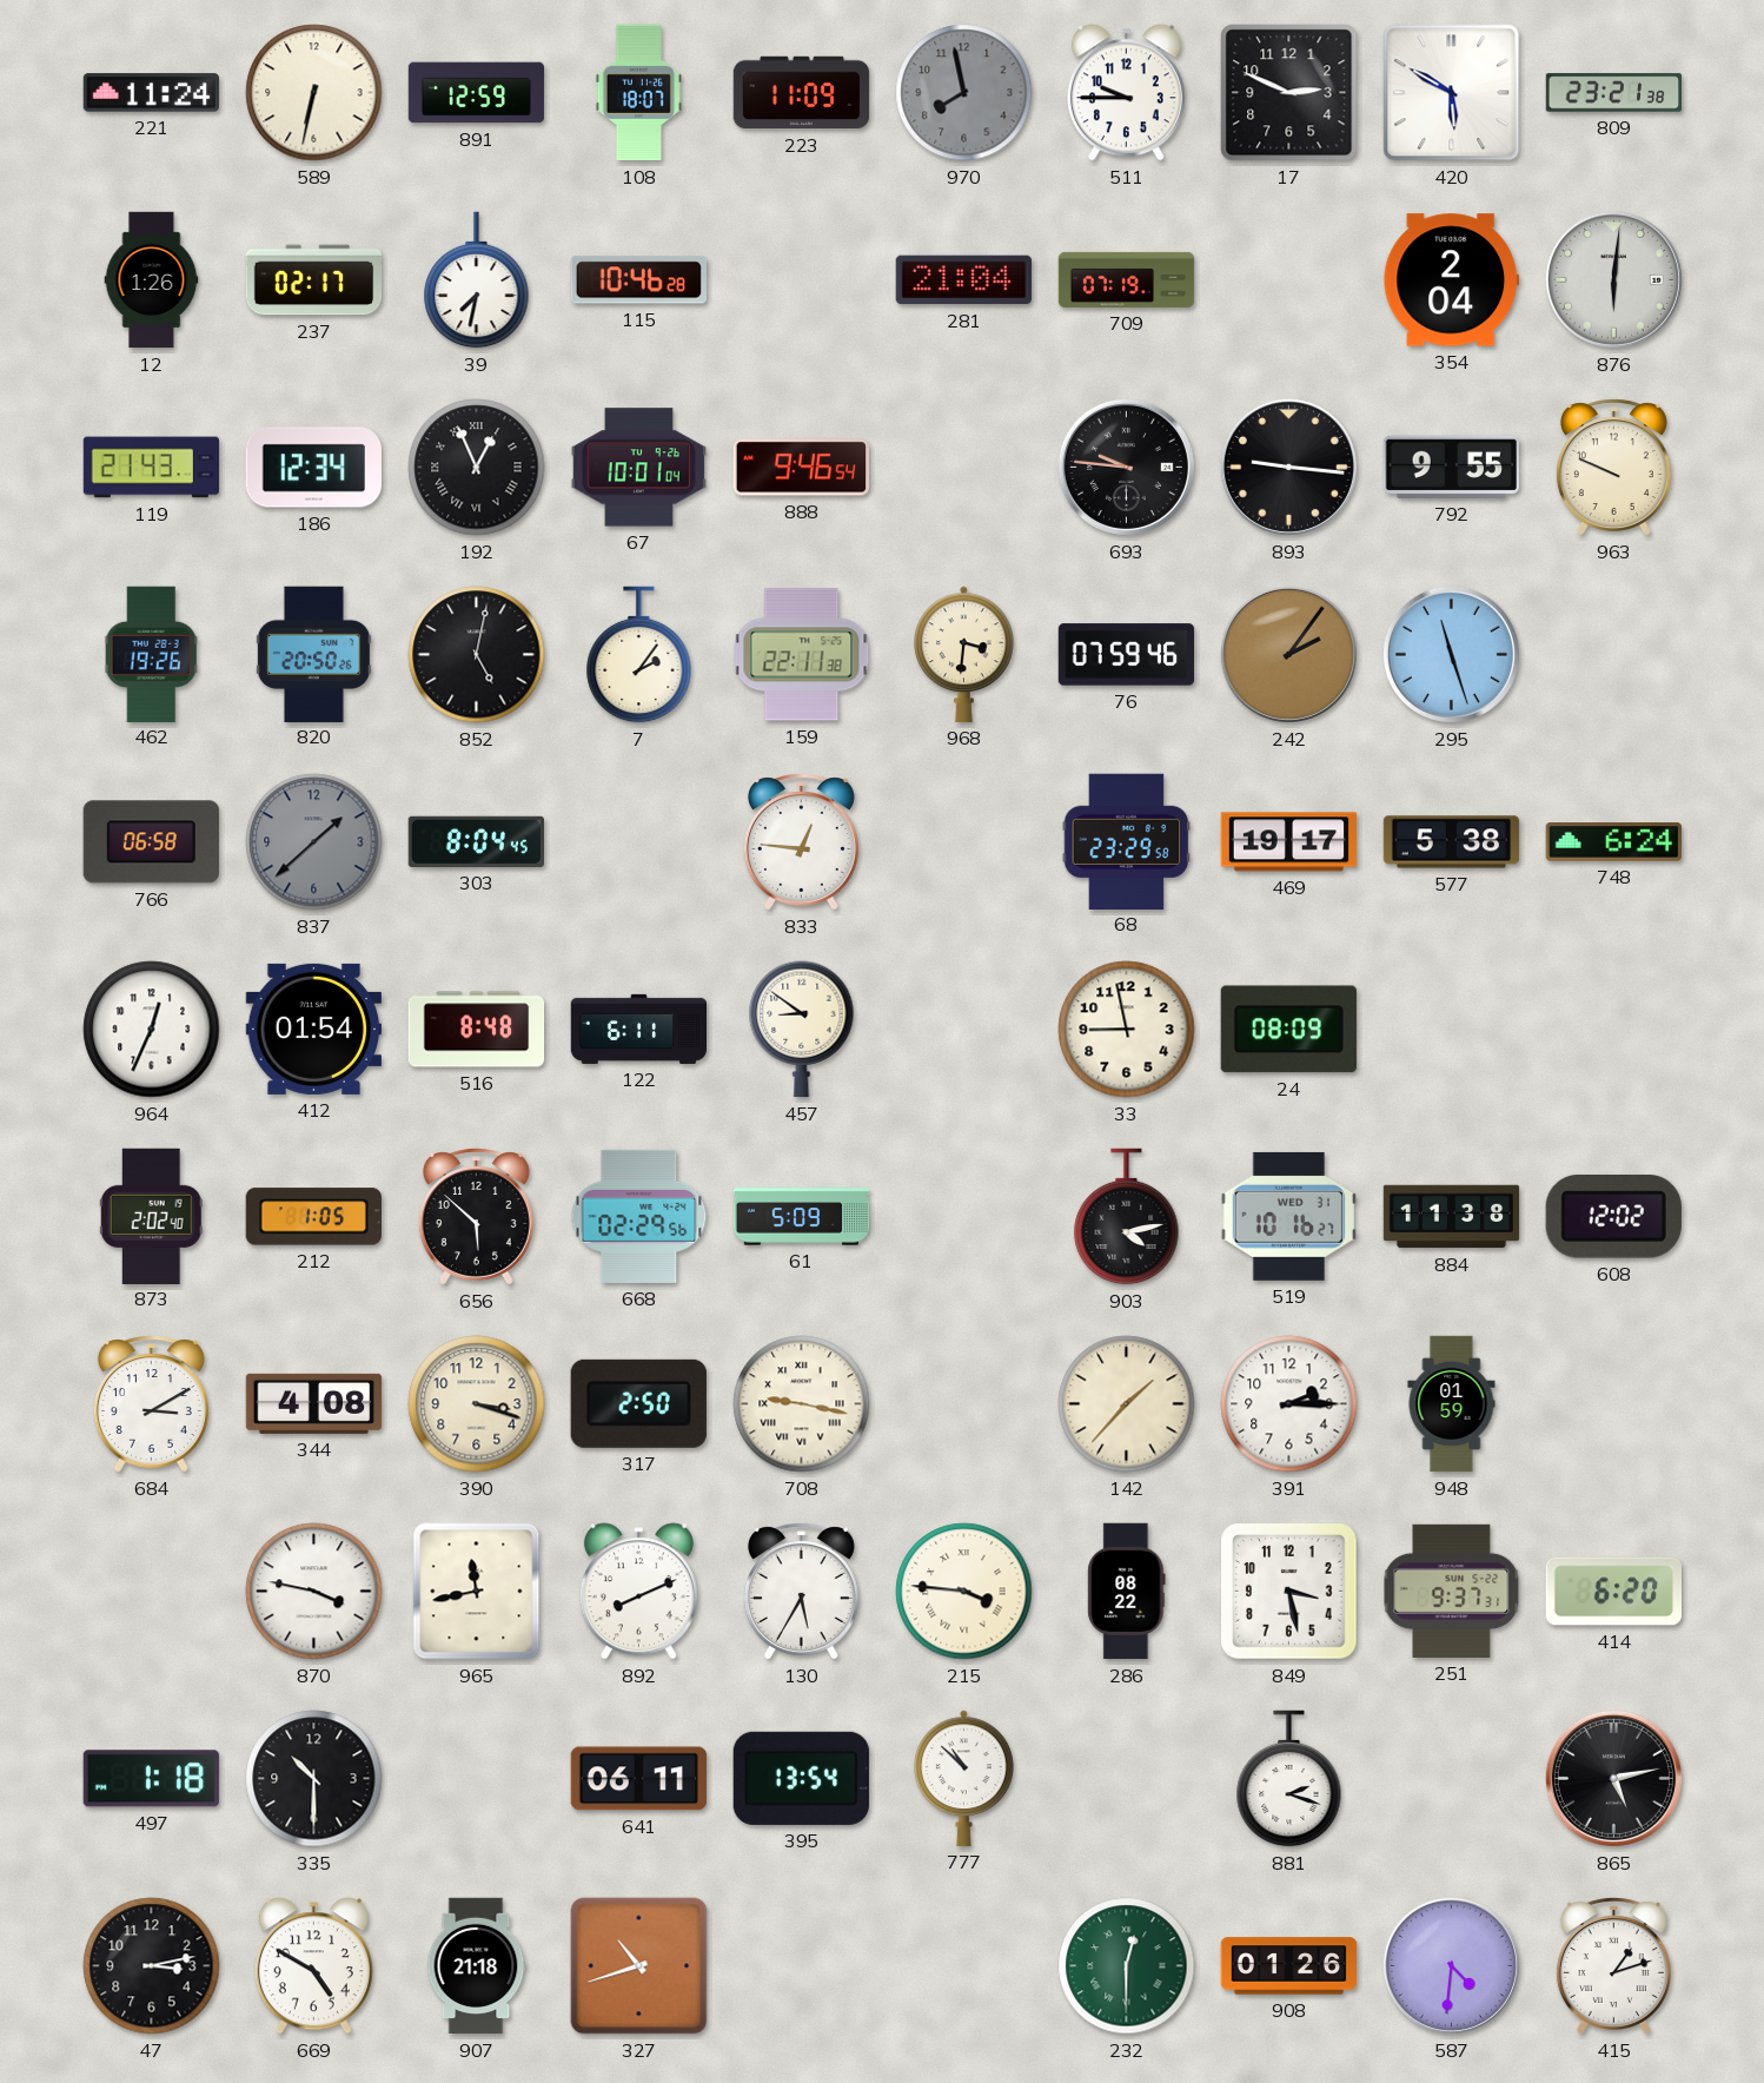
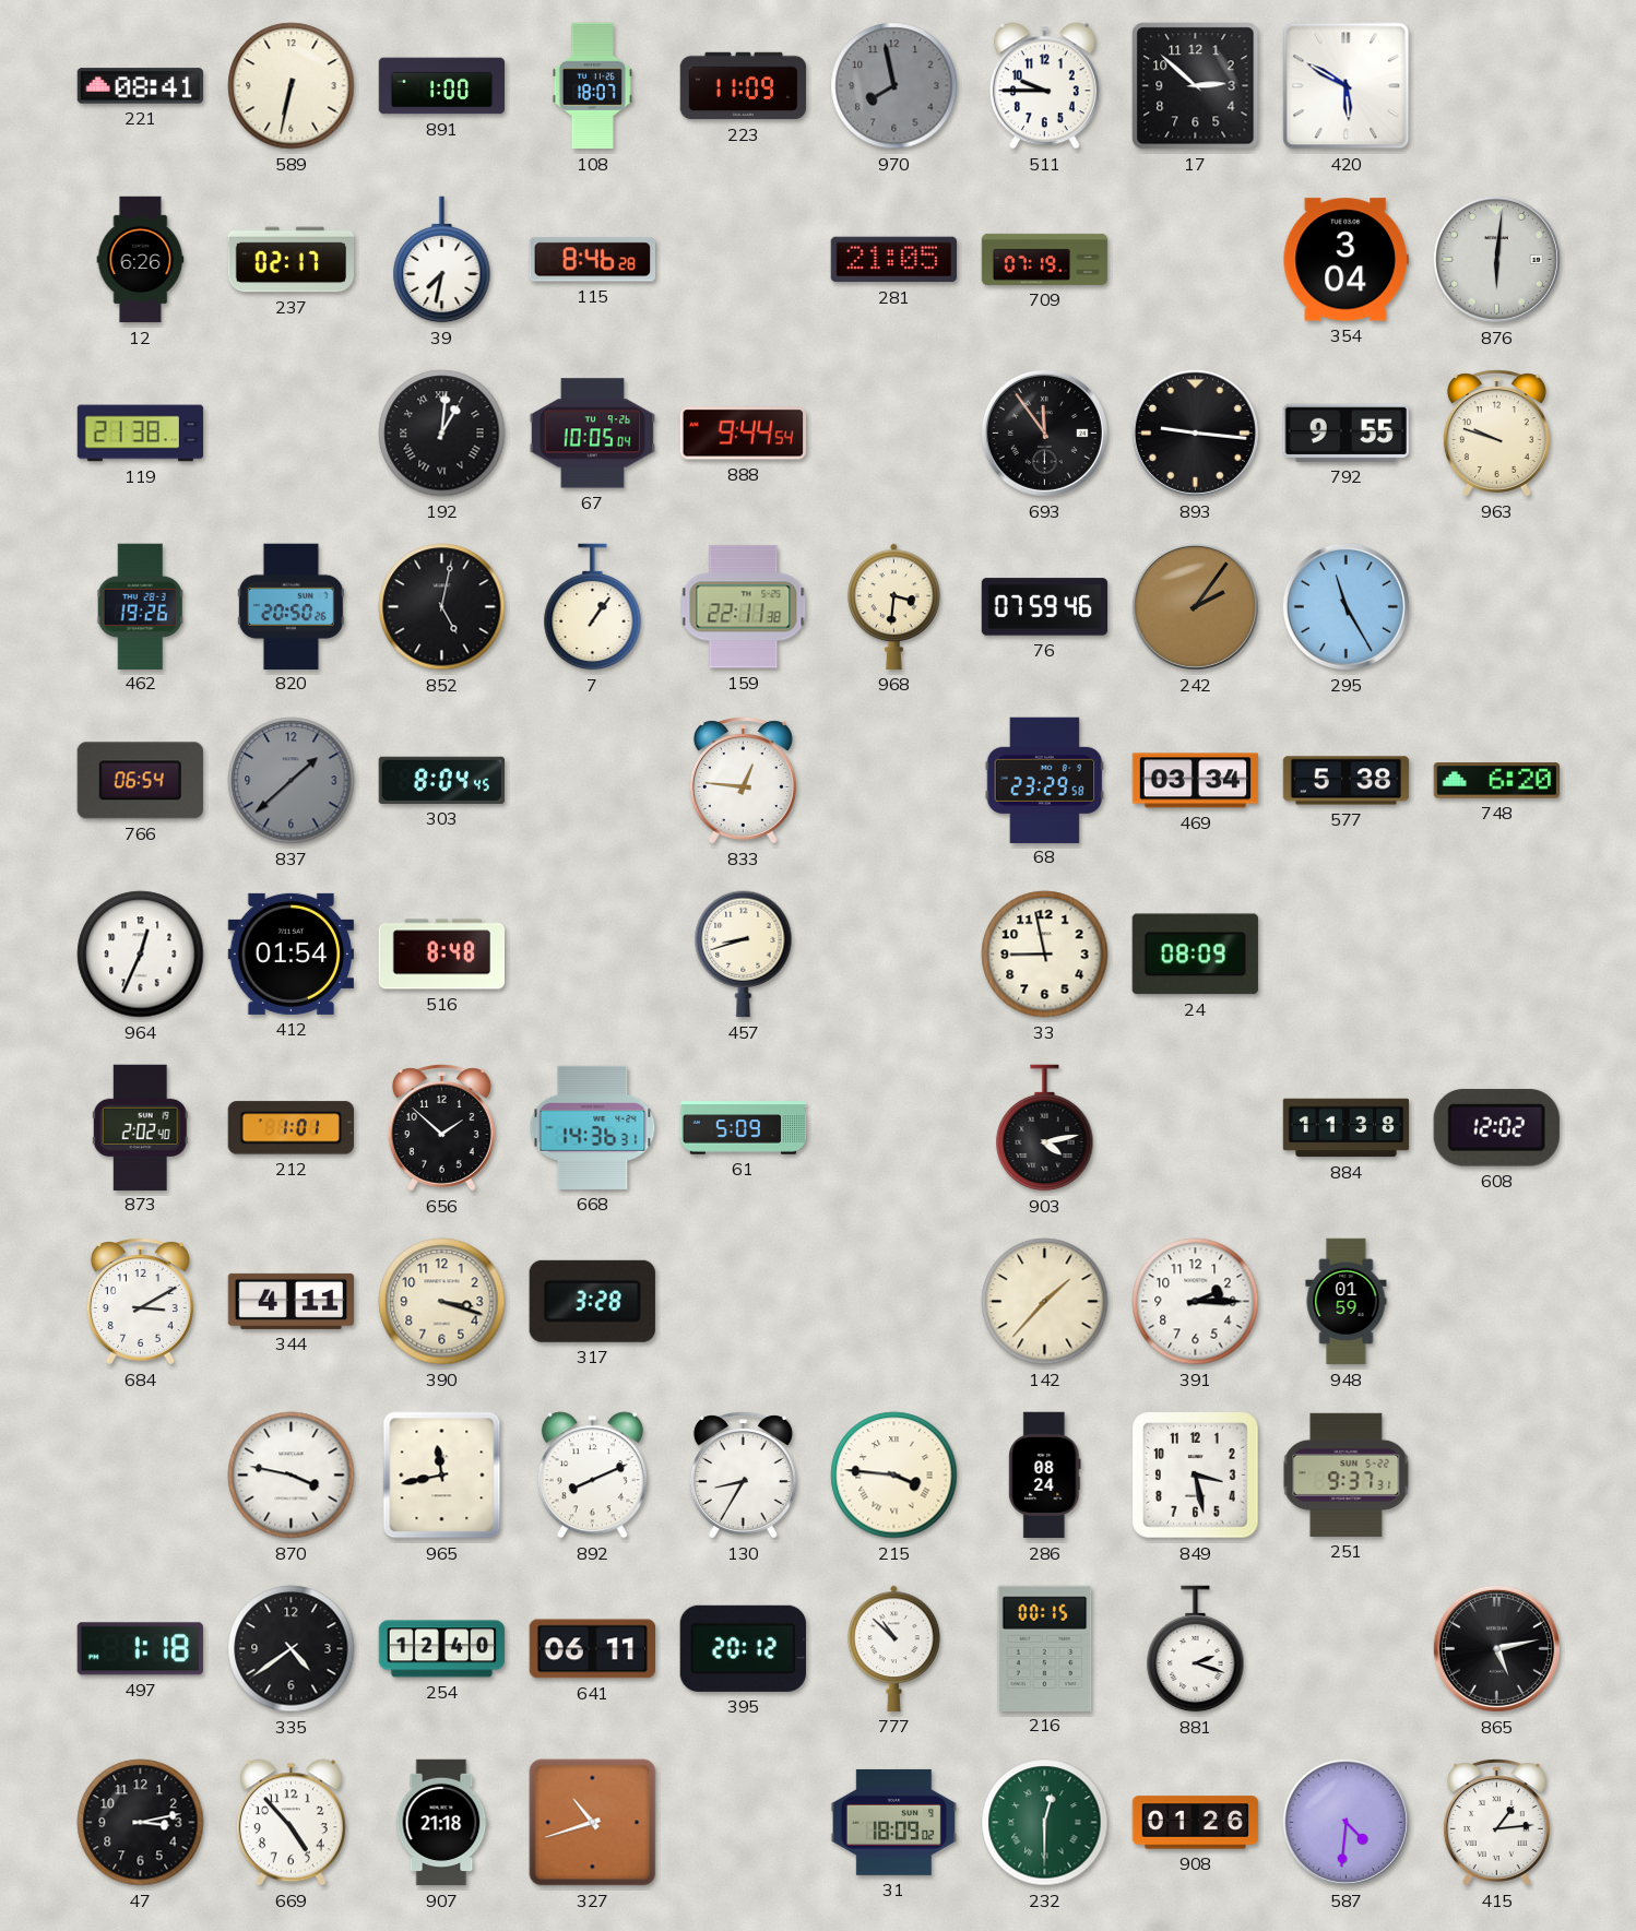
221: 11:24 -> 08:41
891: 12:59 -> 1:00
17: 2:49 -> 2:52
809: 23:21 -> none
12: 1:26 -> 6:26
115: 10:46 -> 8:46
281: 21:04 -> 21:05
354: 2:04 -> 3:04
119: 21:43 -> 21:38
186: 12:34 -> none
192: 12:56 -> 1:01
67: 10:01 -> 10:05
888: 9:46 -> 9:44
693: 9:46 -> 11:54
963: 9:49 -> 9:48
7: 2:06 -> 1:06
295: 11:27 -> 11:25
766: 06:58 -> 06:54
469: 19:17 -> 03:34
748: 6:24 -> 6:20
122: 6:11 -> none
457: 8:51 -> 8:42
212: 1:05 -> 1:01
656: 5:52 -> 1:52
668: 02:29 -> 14:36
519: 10:16 -> none
344: 4:08 -> 4:11
317: 2:50 -> 3:28
708: 9:17 -> none
130: 5:35 -> 8:35
286: 08:22 -> 08:24
414: 6:20 -> none
335: 10:30 -> 4:39
254: none -> 12:40
395: 13:54 -> 20:12
216: none -> 00:15
669: 4:50 -> 4:53
31: none -> 18:09
415: 1:12 -> 1:14
